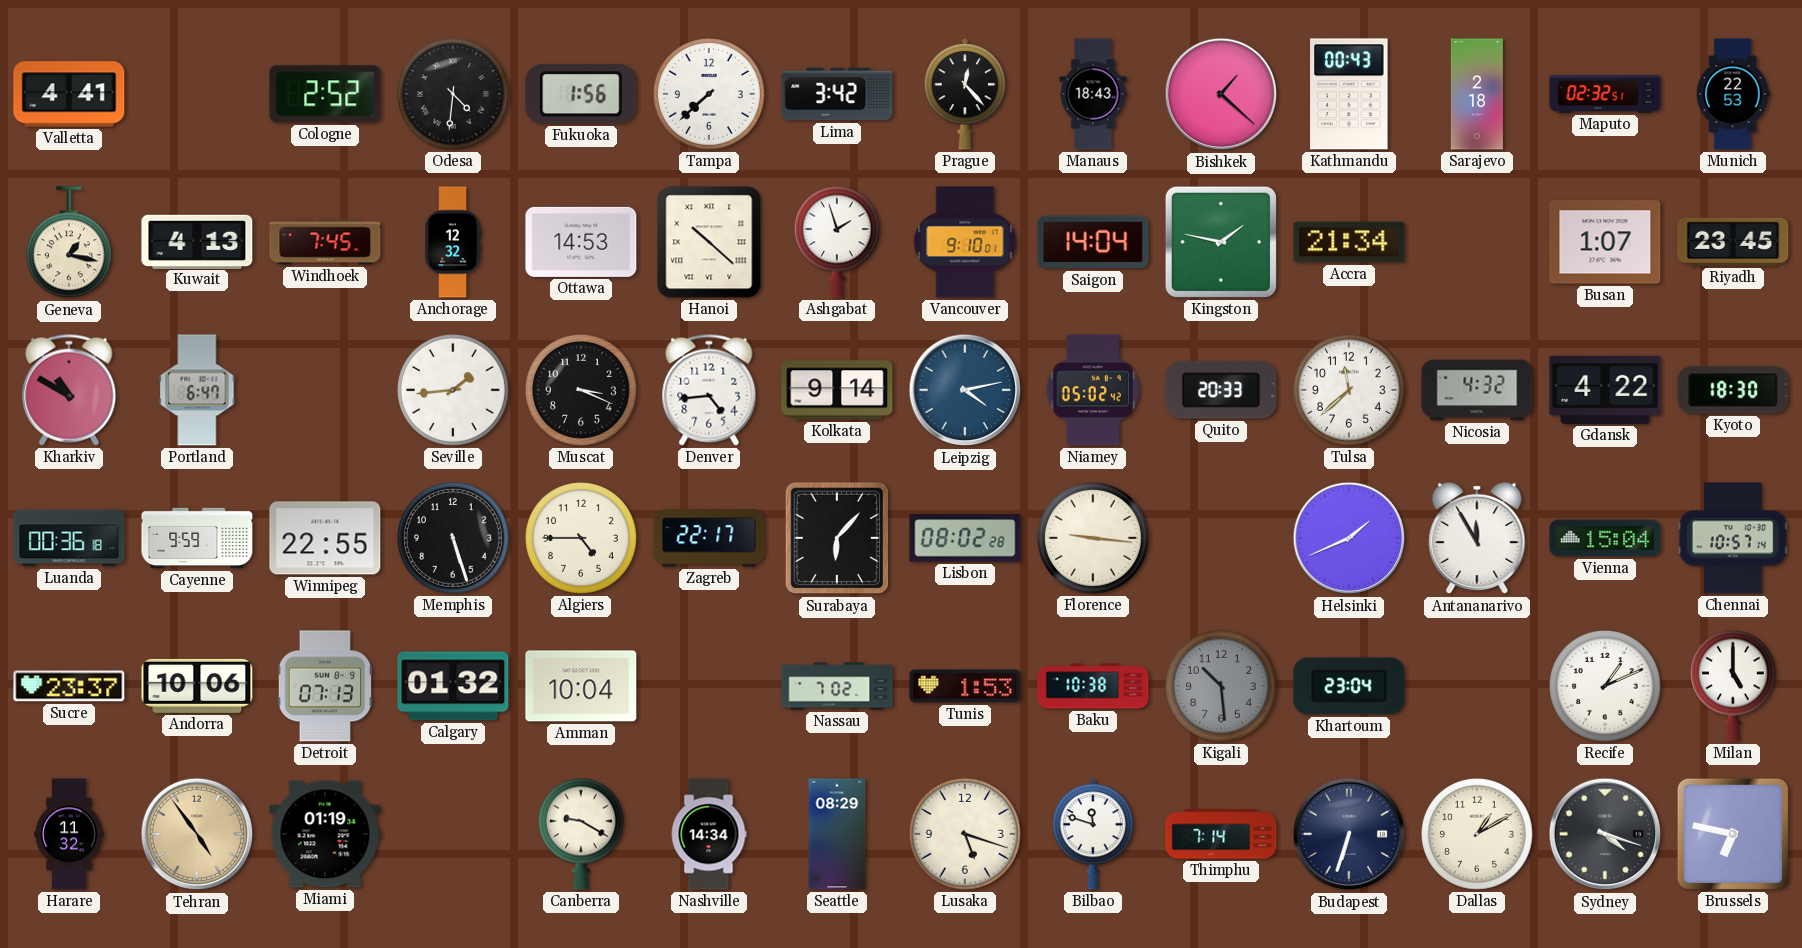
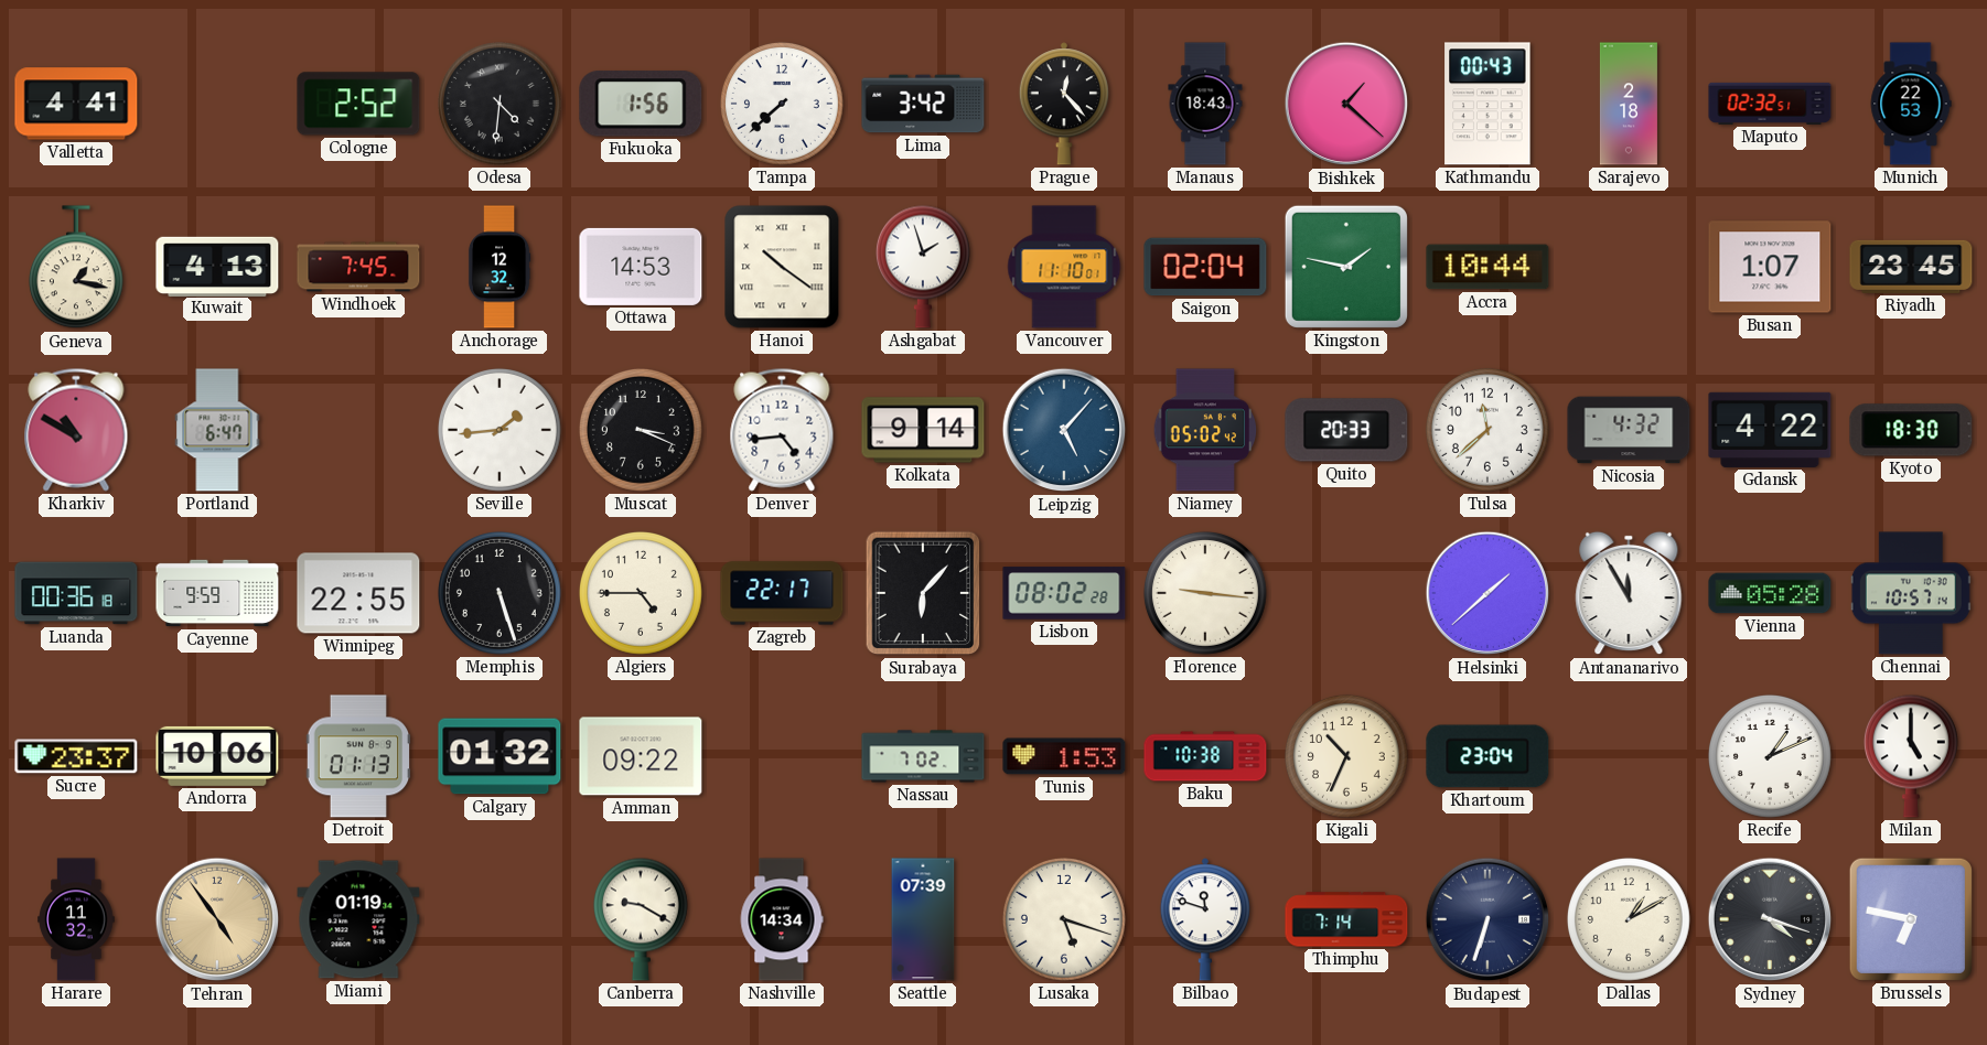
Hanoi: 10:22 -> 10:21
Vancouver: 9:10 -> 11:10
Saigon: 14:04 -> 02:04
Accra: 21:34 -> 10:44
Leipzig: 4:13 -> 5:07
Helsinki: 1:41 -> 1:38
Vienna: 15:04 -> 05:28
Detroit: 07:13 -> 01:13
Amman: 10:04 -> 09:22
Kigali: 10:29 -> 10:34
Kigali dial: grey -> cream
Seattle: 08:29 -> 07:39
